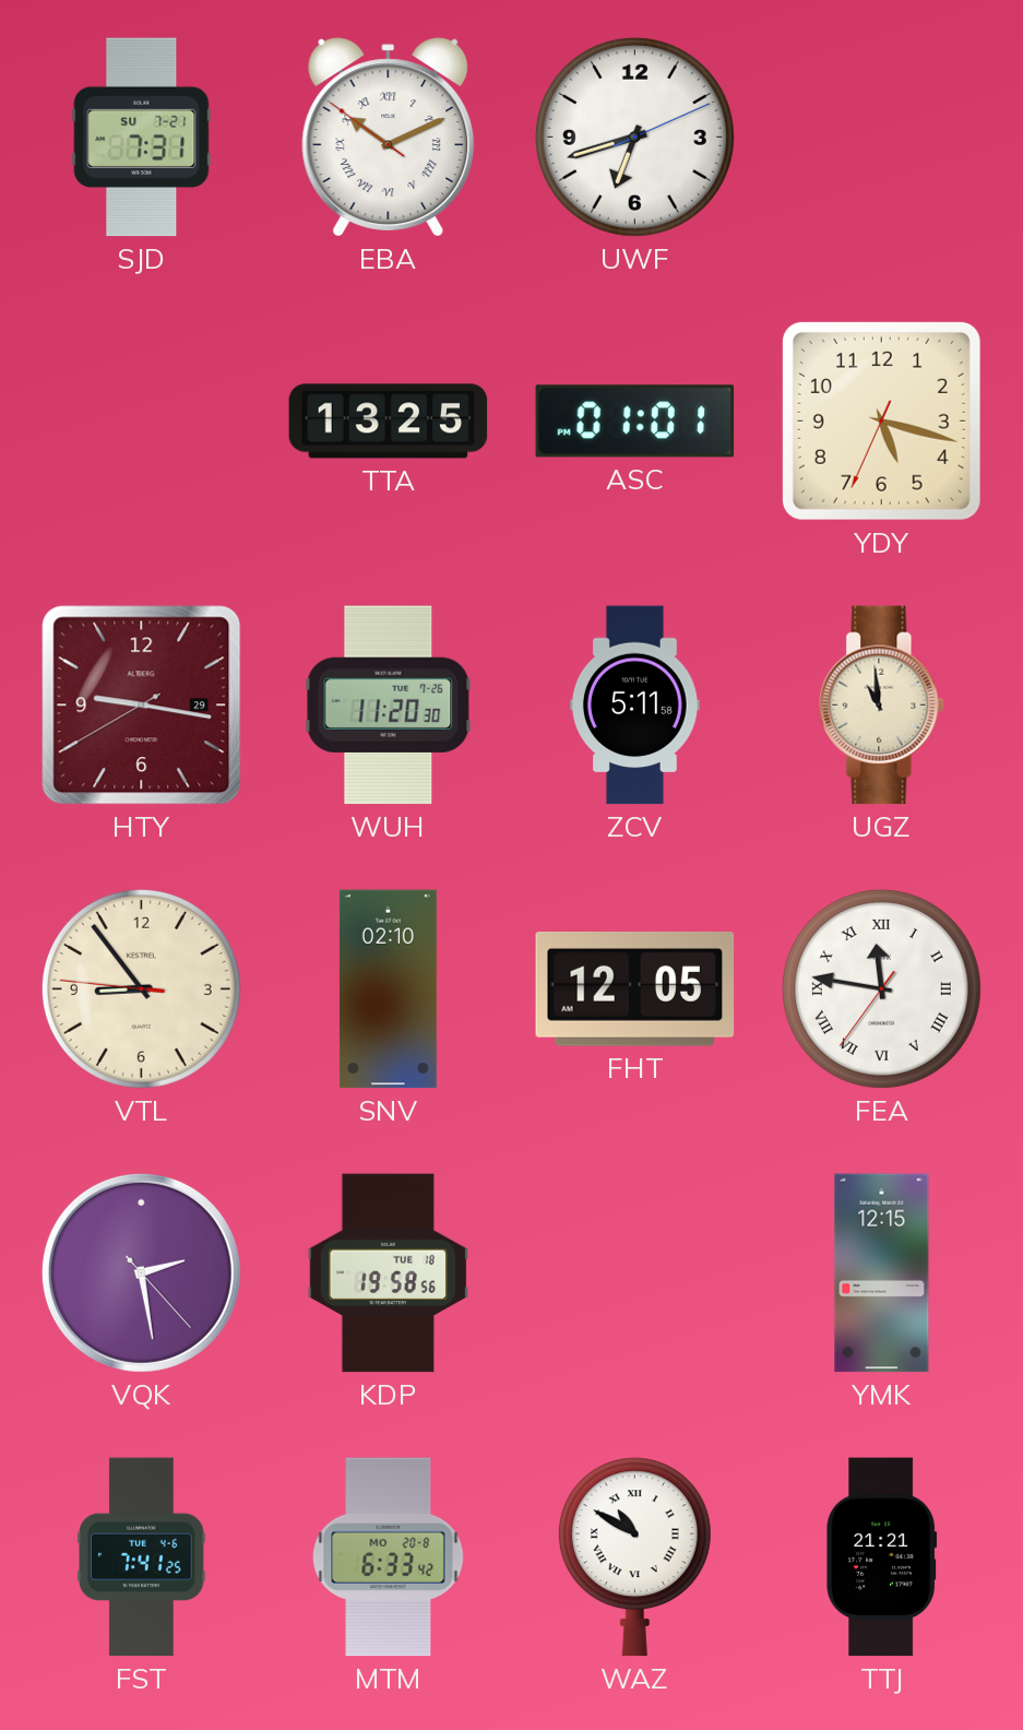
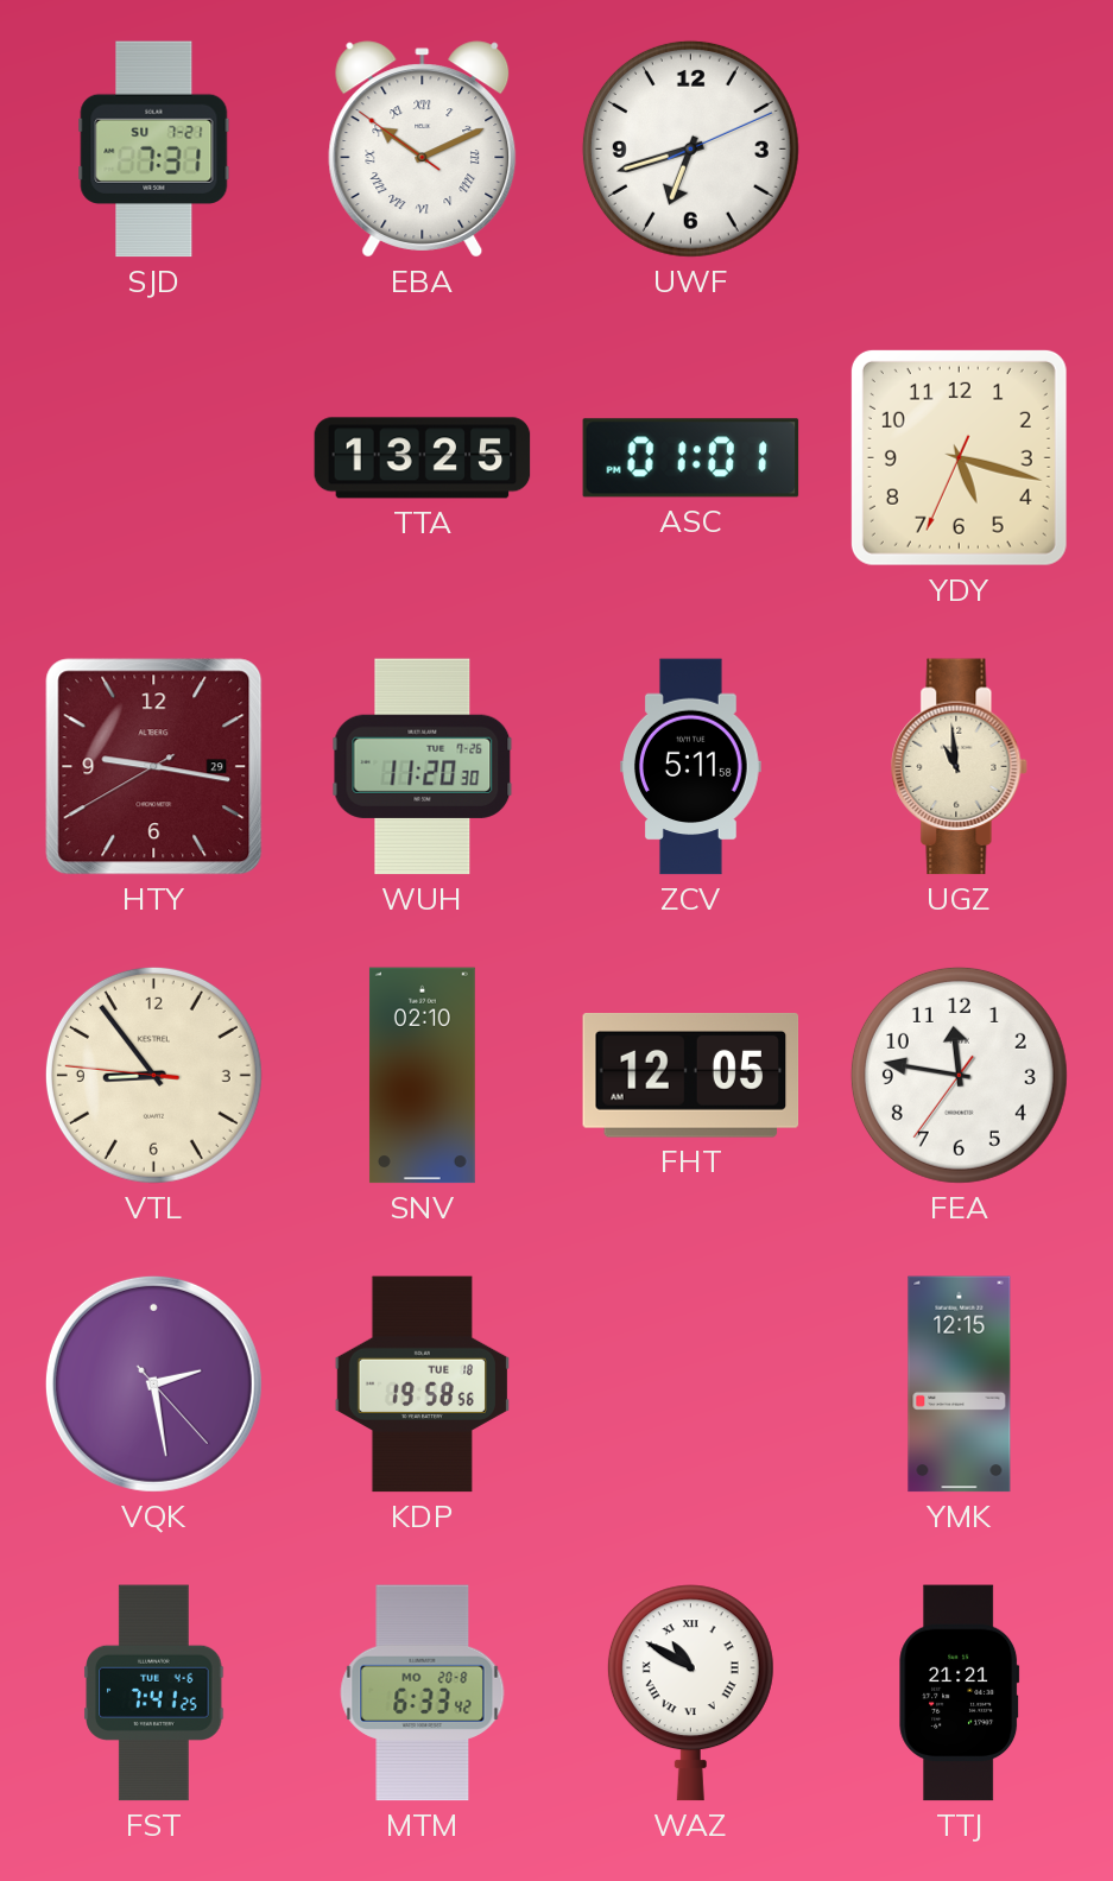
FEA numerals: Roman -> Arabic
